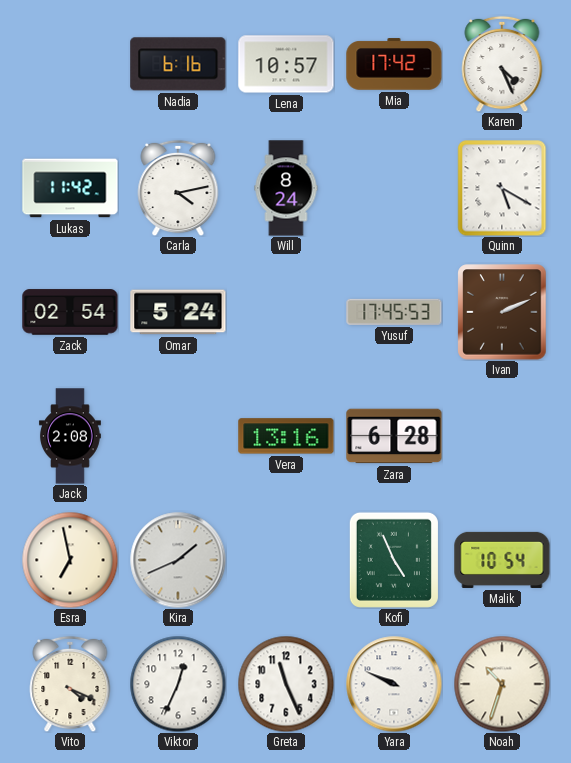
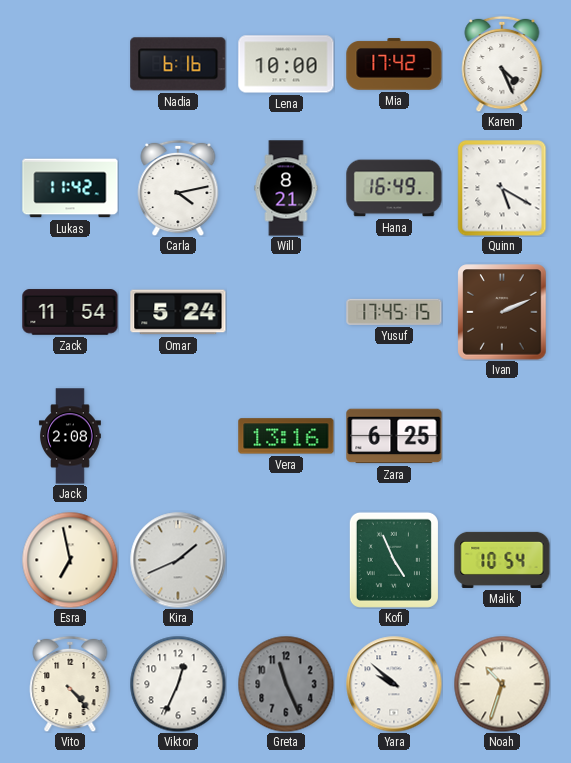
Lena: 10:57 -> 10:00
Will: 8:24 -> 8:21
Hana: none -> 16:49
Zack: 02:54 -> 11:54
Yusuf: 17:45:53 -> 17:45:15
Zara: 6:28 -> 6:25
Vito: 4:19 -> 4:23
Greta dial: white -> grey
Yara: 9:49 -> 9:52
